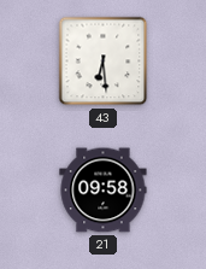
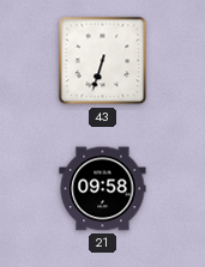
43: 6:29 -> 6:33
